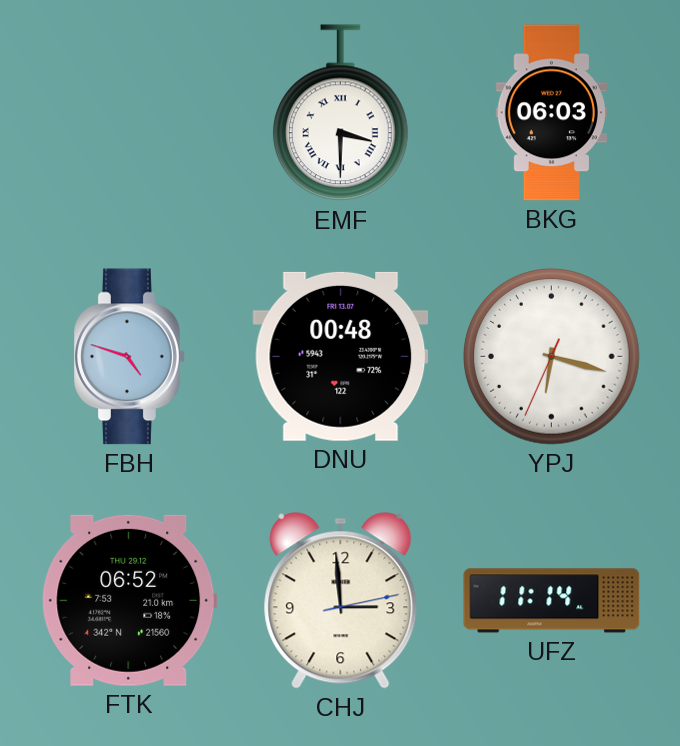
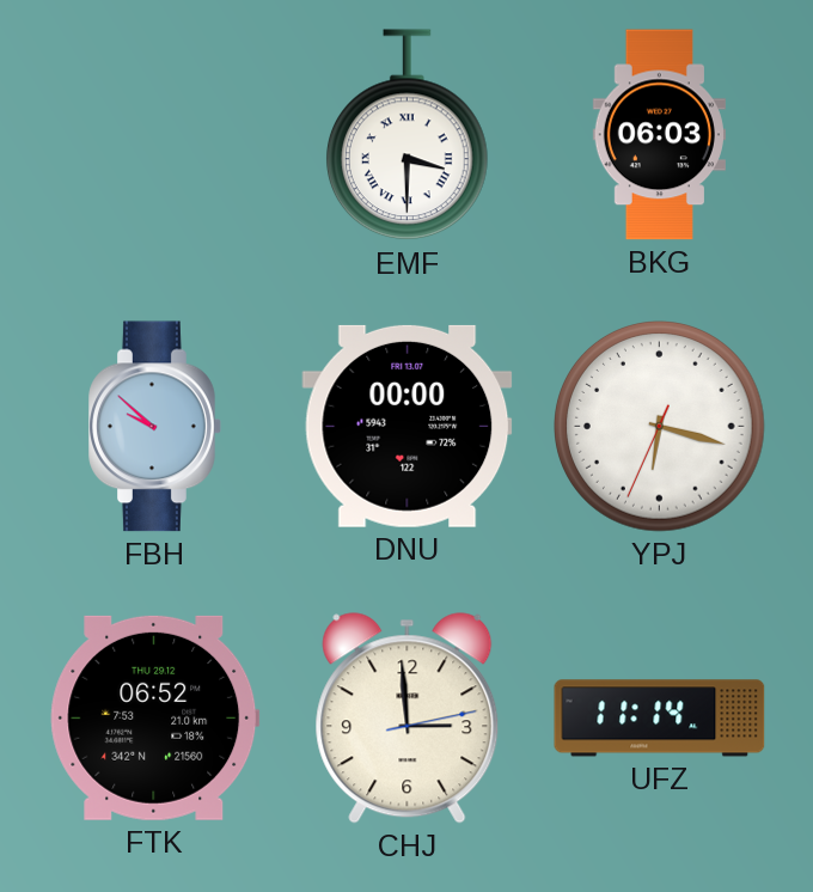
FBH: 4:48 -> 9:52
DNU: 00:48 -> 00:00
